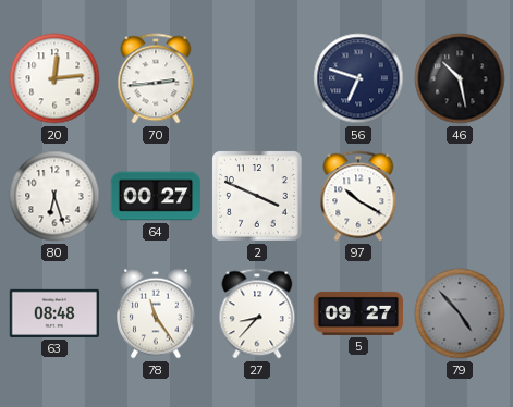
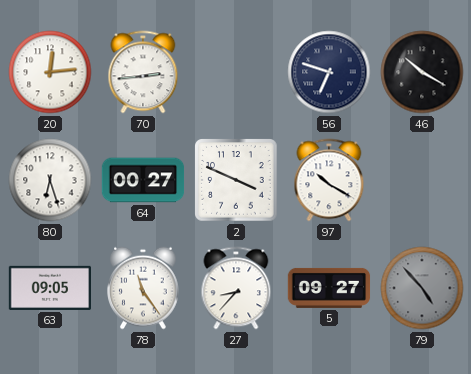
46: 10:28 -> 10:20
63: 08:48 -> 09:05
